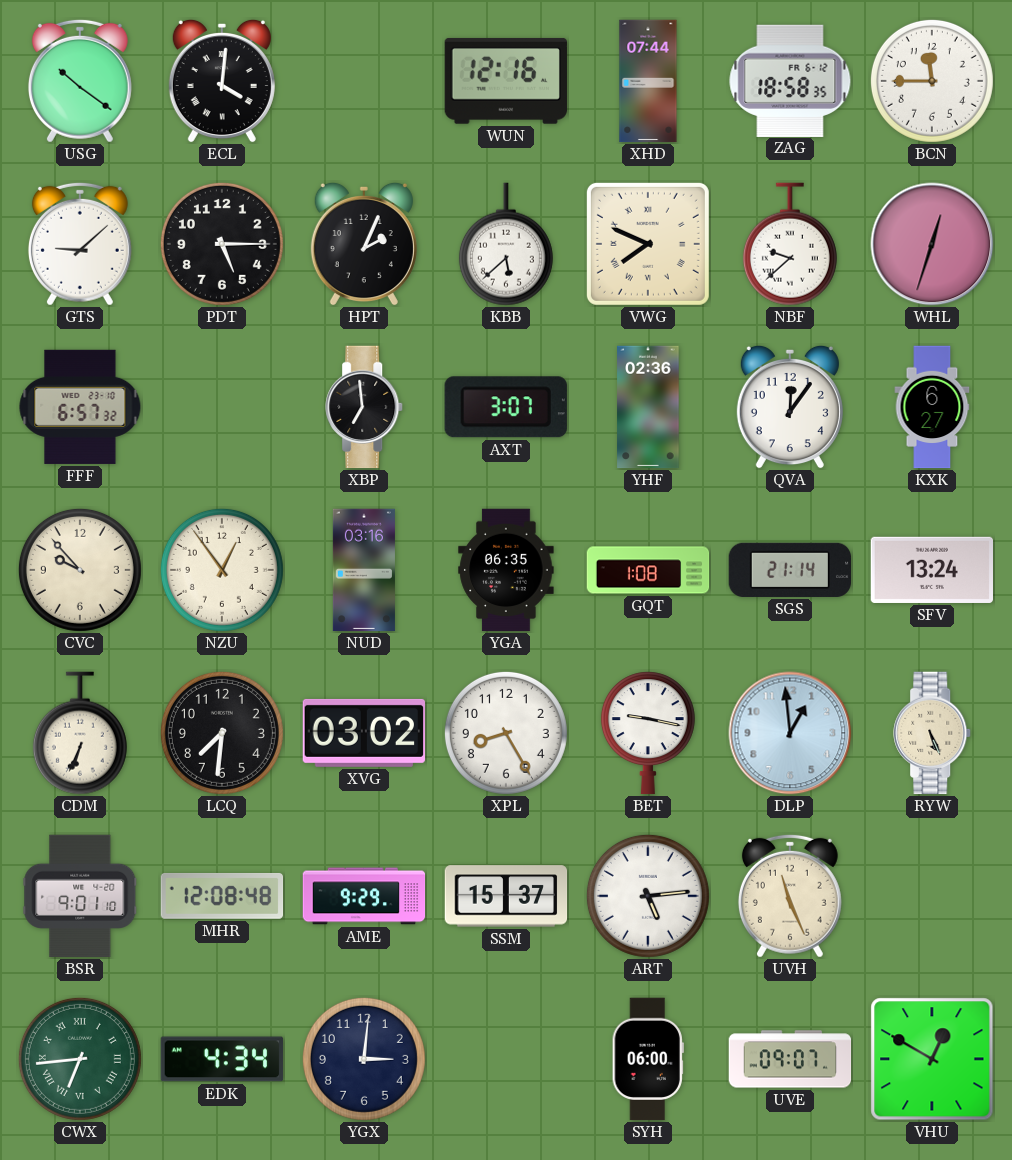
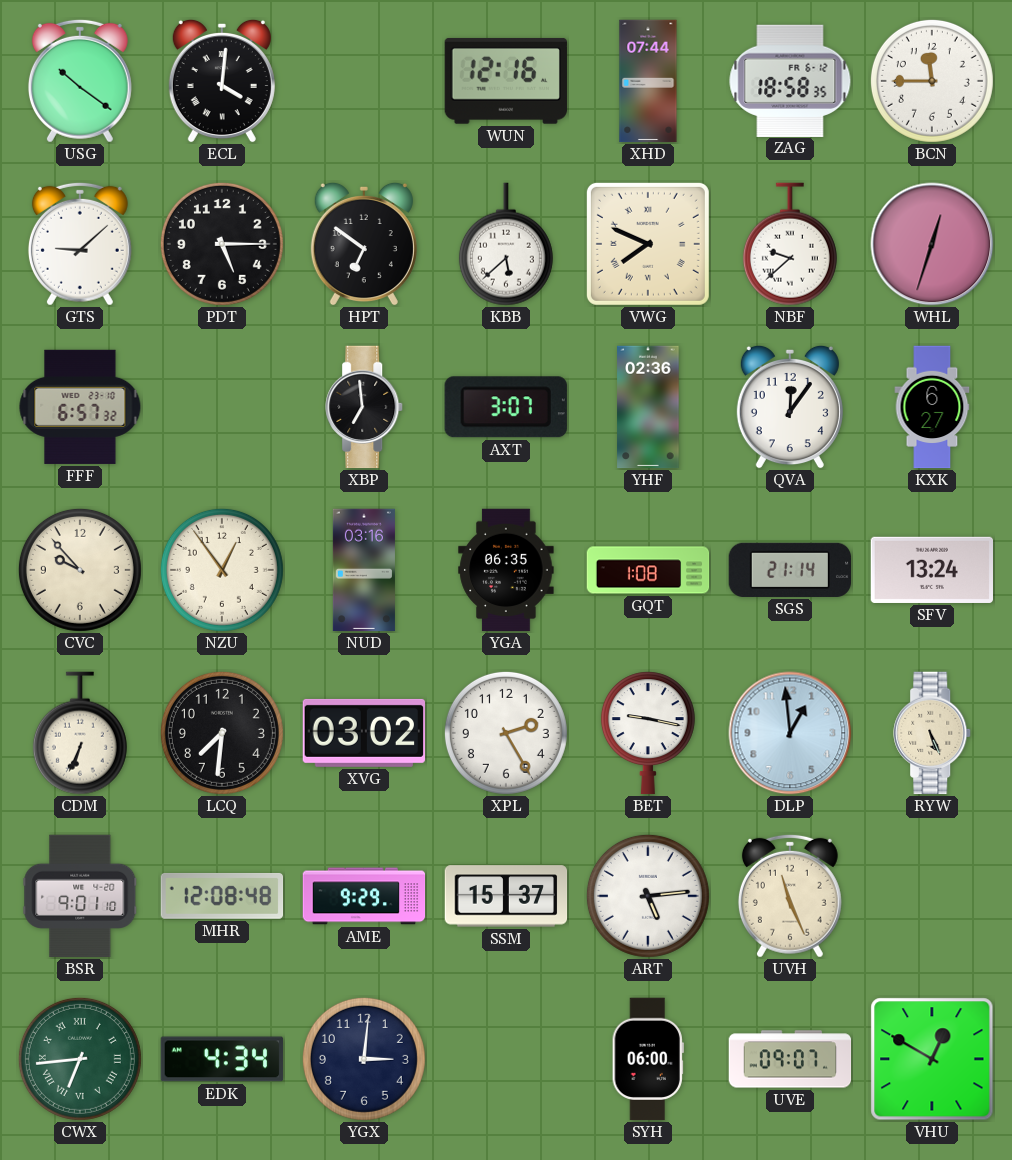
HPT: 2:04 -> 6:51
XPL: 8:25 -> 2:25
